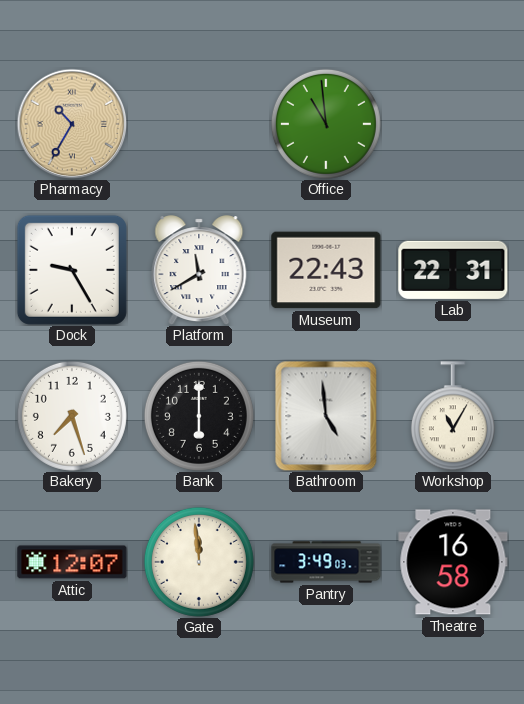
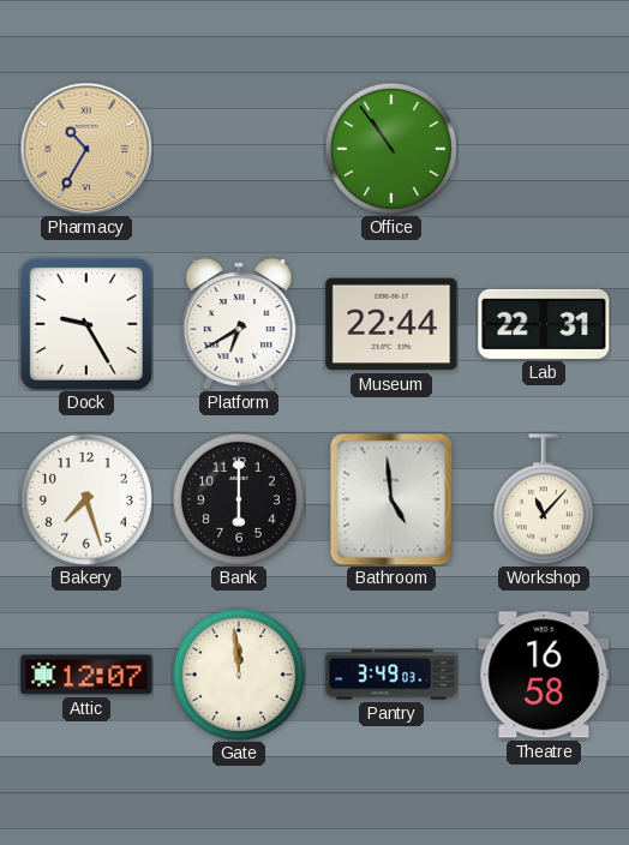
Office: 10:59 -> 10:54
Platform: 11:40 -> 6:40
Museum: 22:43 -> 22:44
Workshop: 11:05 -> 11:07
